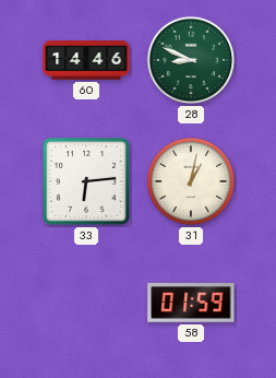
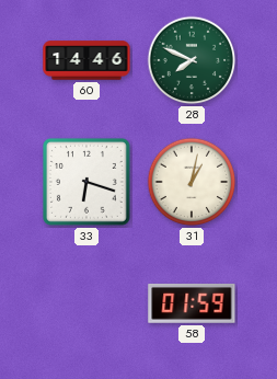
28: 8:49 -> 7:49
33: 6:14 -> 6:18
